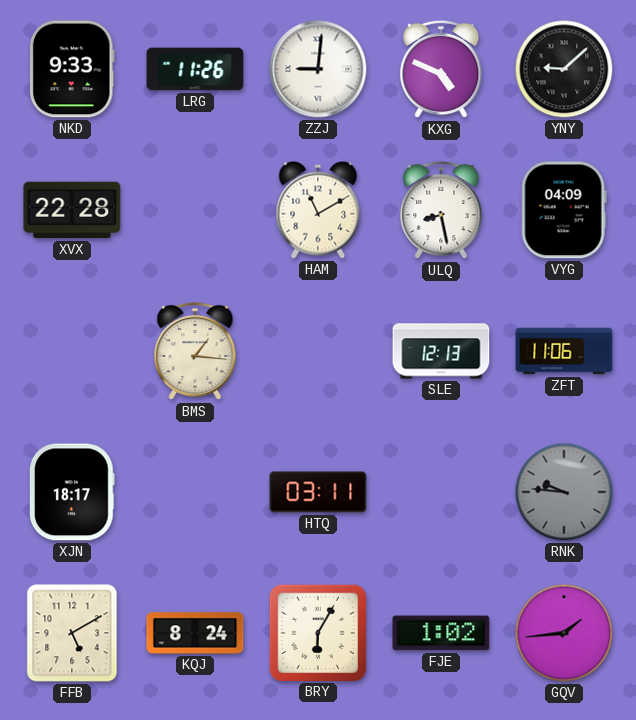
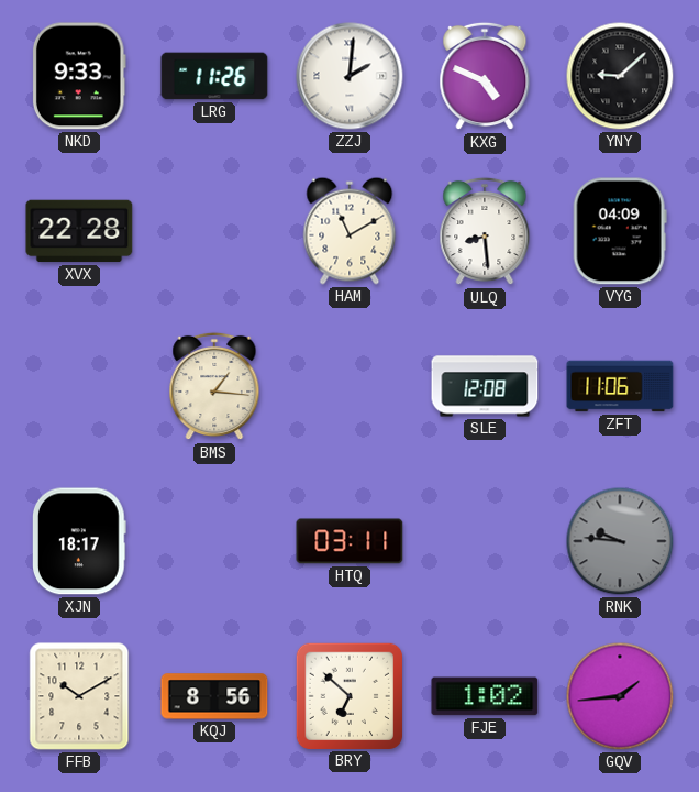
ZZJ: 9:01 -> 2:01
ULQ: 8:28 -> 8:29
SLE: 12:13 -> 12:08
FFB: 5:10 -> 10:10
KQJ: 8:24 -> 8:56
BRY: 6:05 -> 6:52
